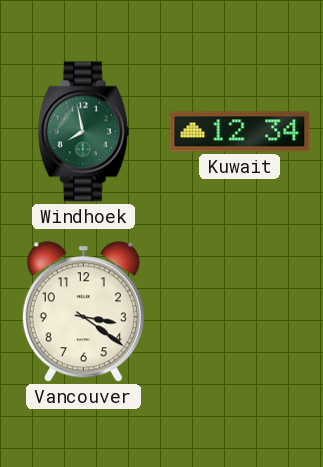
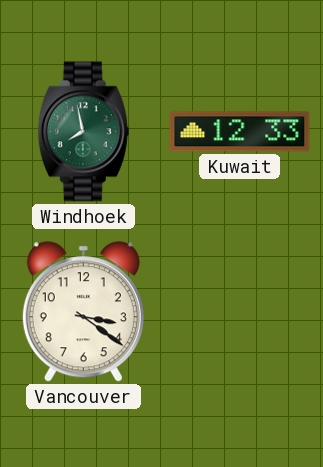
Kuwait: 12:34 -> 12:33
